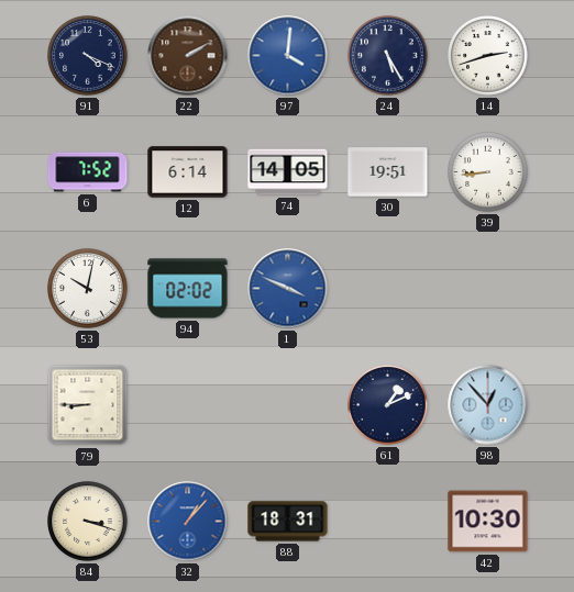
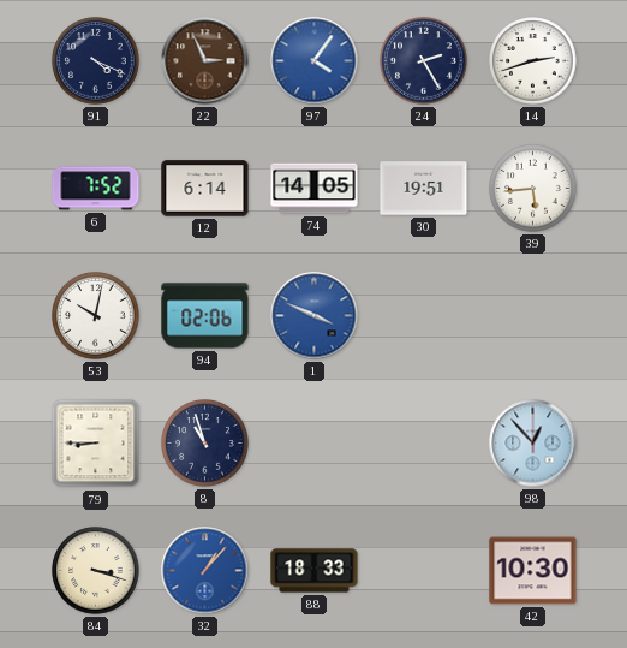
22: 2:10 -> 2:56
97: 4:01 -> 4:06
24: 5:25 -> 2:25
39: 8:44 -> 5:44
94: 02:02 -> 02:06
8: none -> 10:57
61: 1:11 -> none
88: 18:31 -> 18:33
